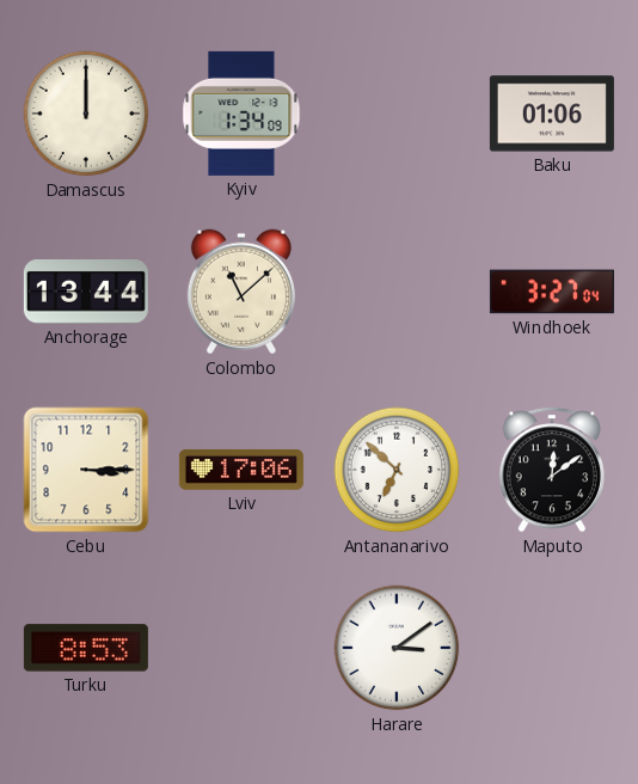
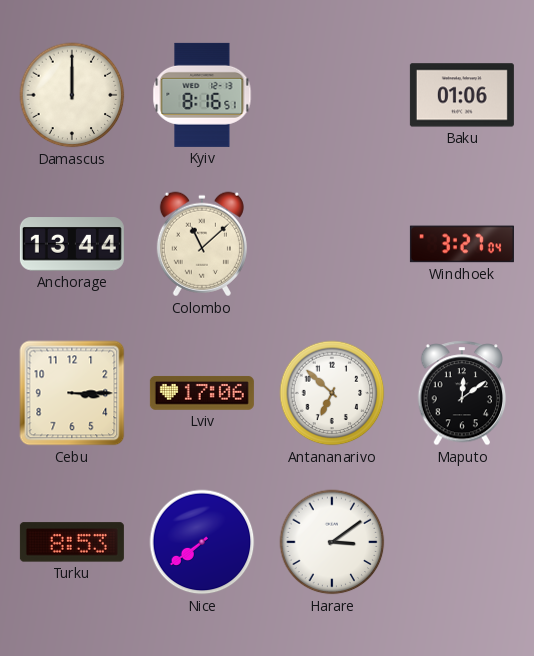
Kyiv: 1:34 -> 8:16
Nice: none -> 7:39
